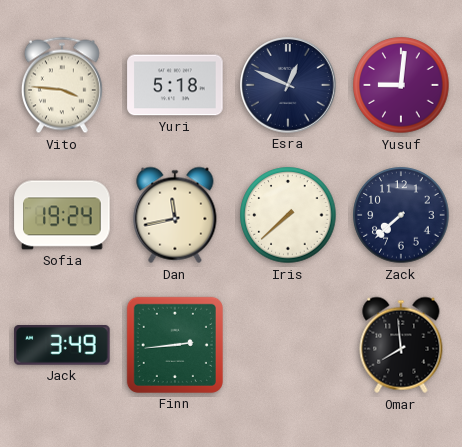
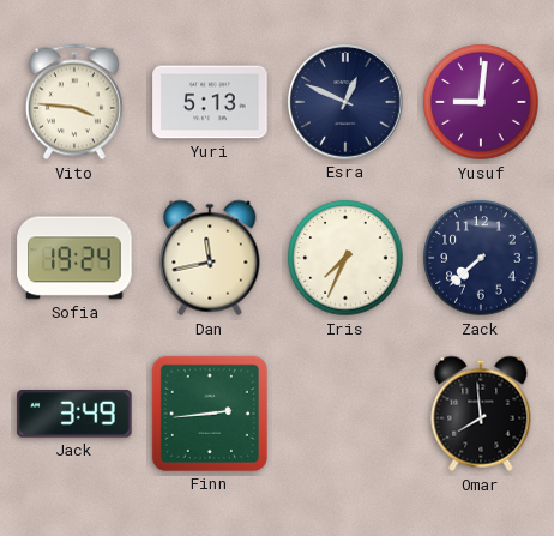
Yuri: 5:18 -> 5:13
Iris: 7:38 -> 7:34
